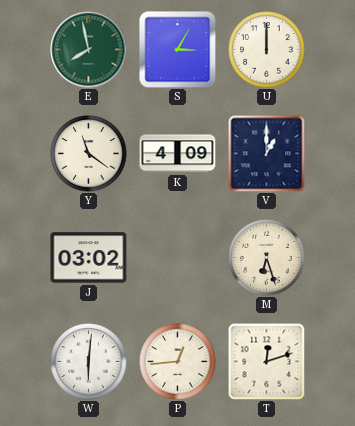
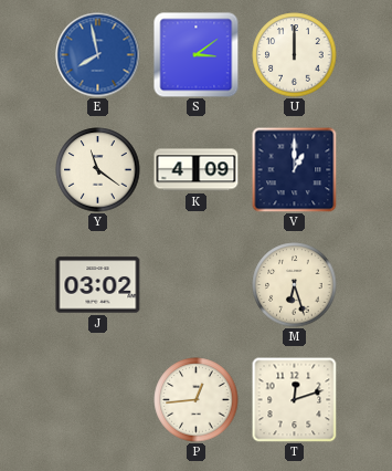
E dial: green -> blue
S: 3:05 -> 3:09
W: 6:01 -> none
